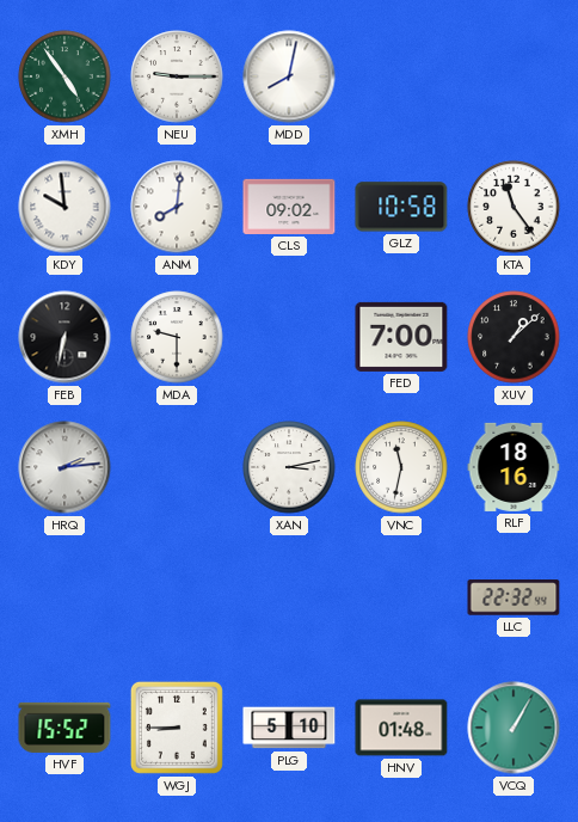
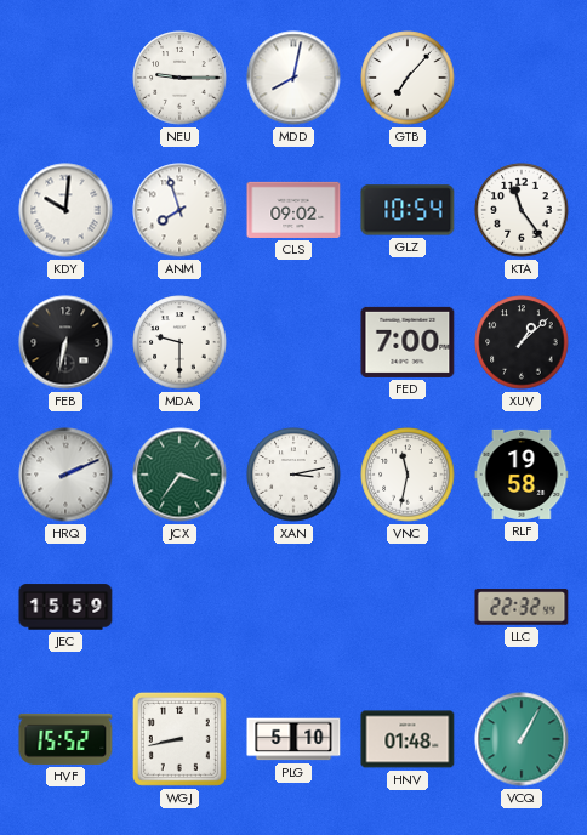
XMH: 4:54 -> none
GTB: none -> 7:07
KDY: 9:59 -> 10:01
ANM: 8:01 -> 7:57
GLZ: 10:58 -> 10:54
HRQ: 2:14 -> 2:11
JCX: none -> 3:36
RLF: 18:16 -> 19:58
JEC: none -> 15:59
WGJ: 8:45 -> 8:43
